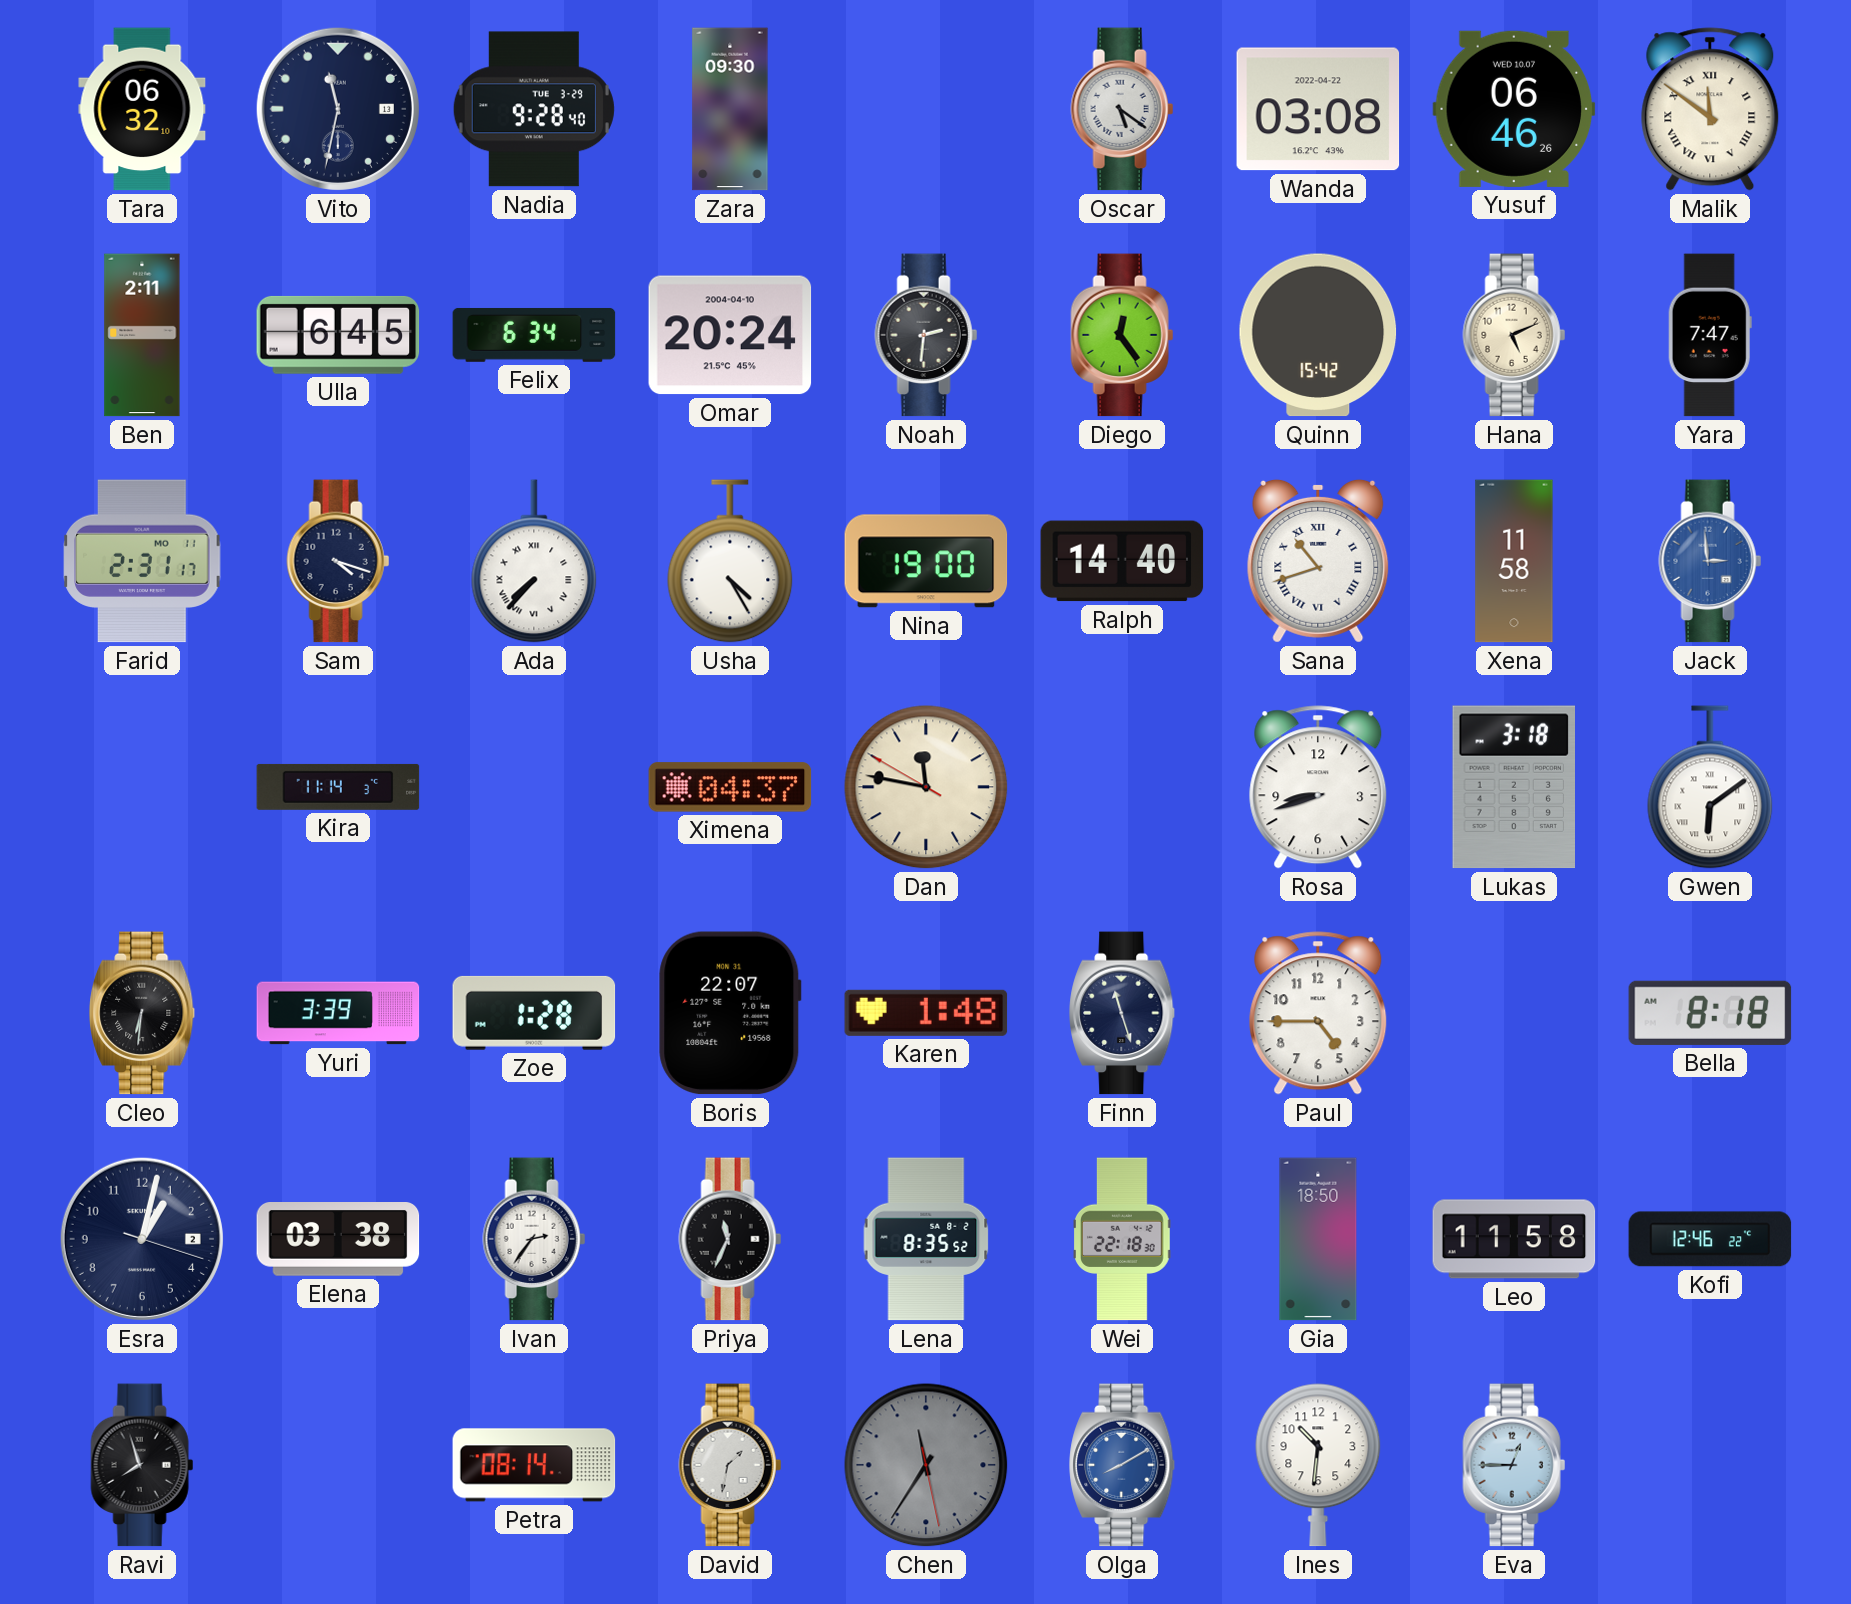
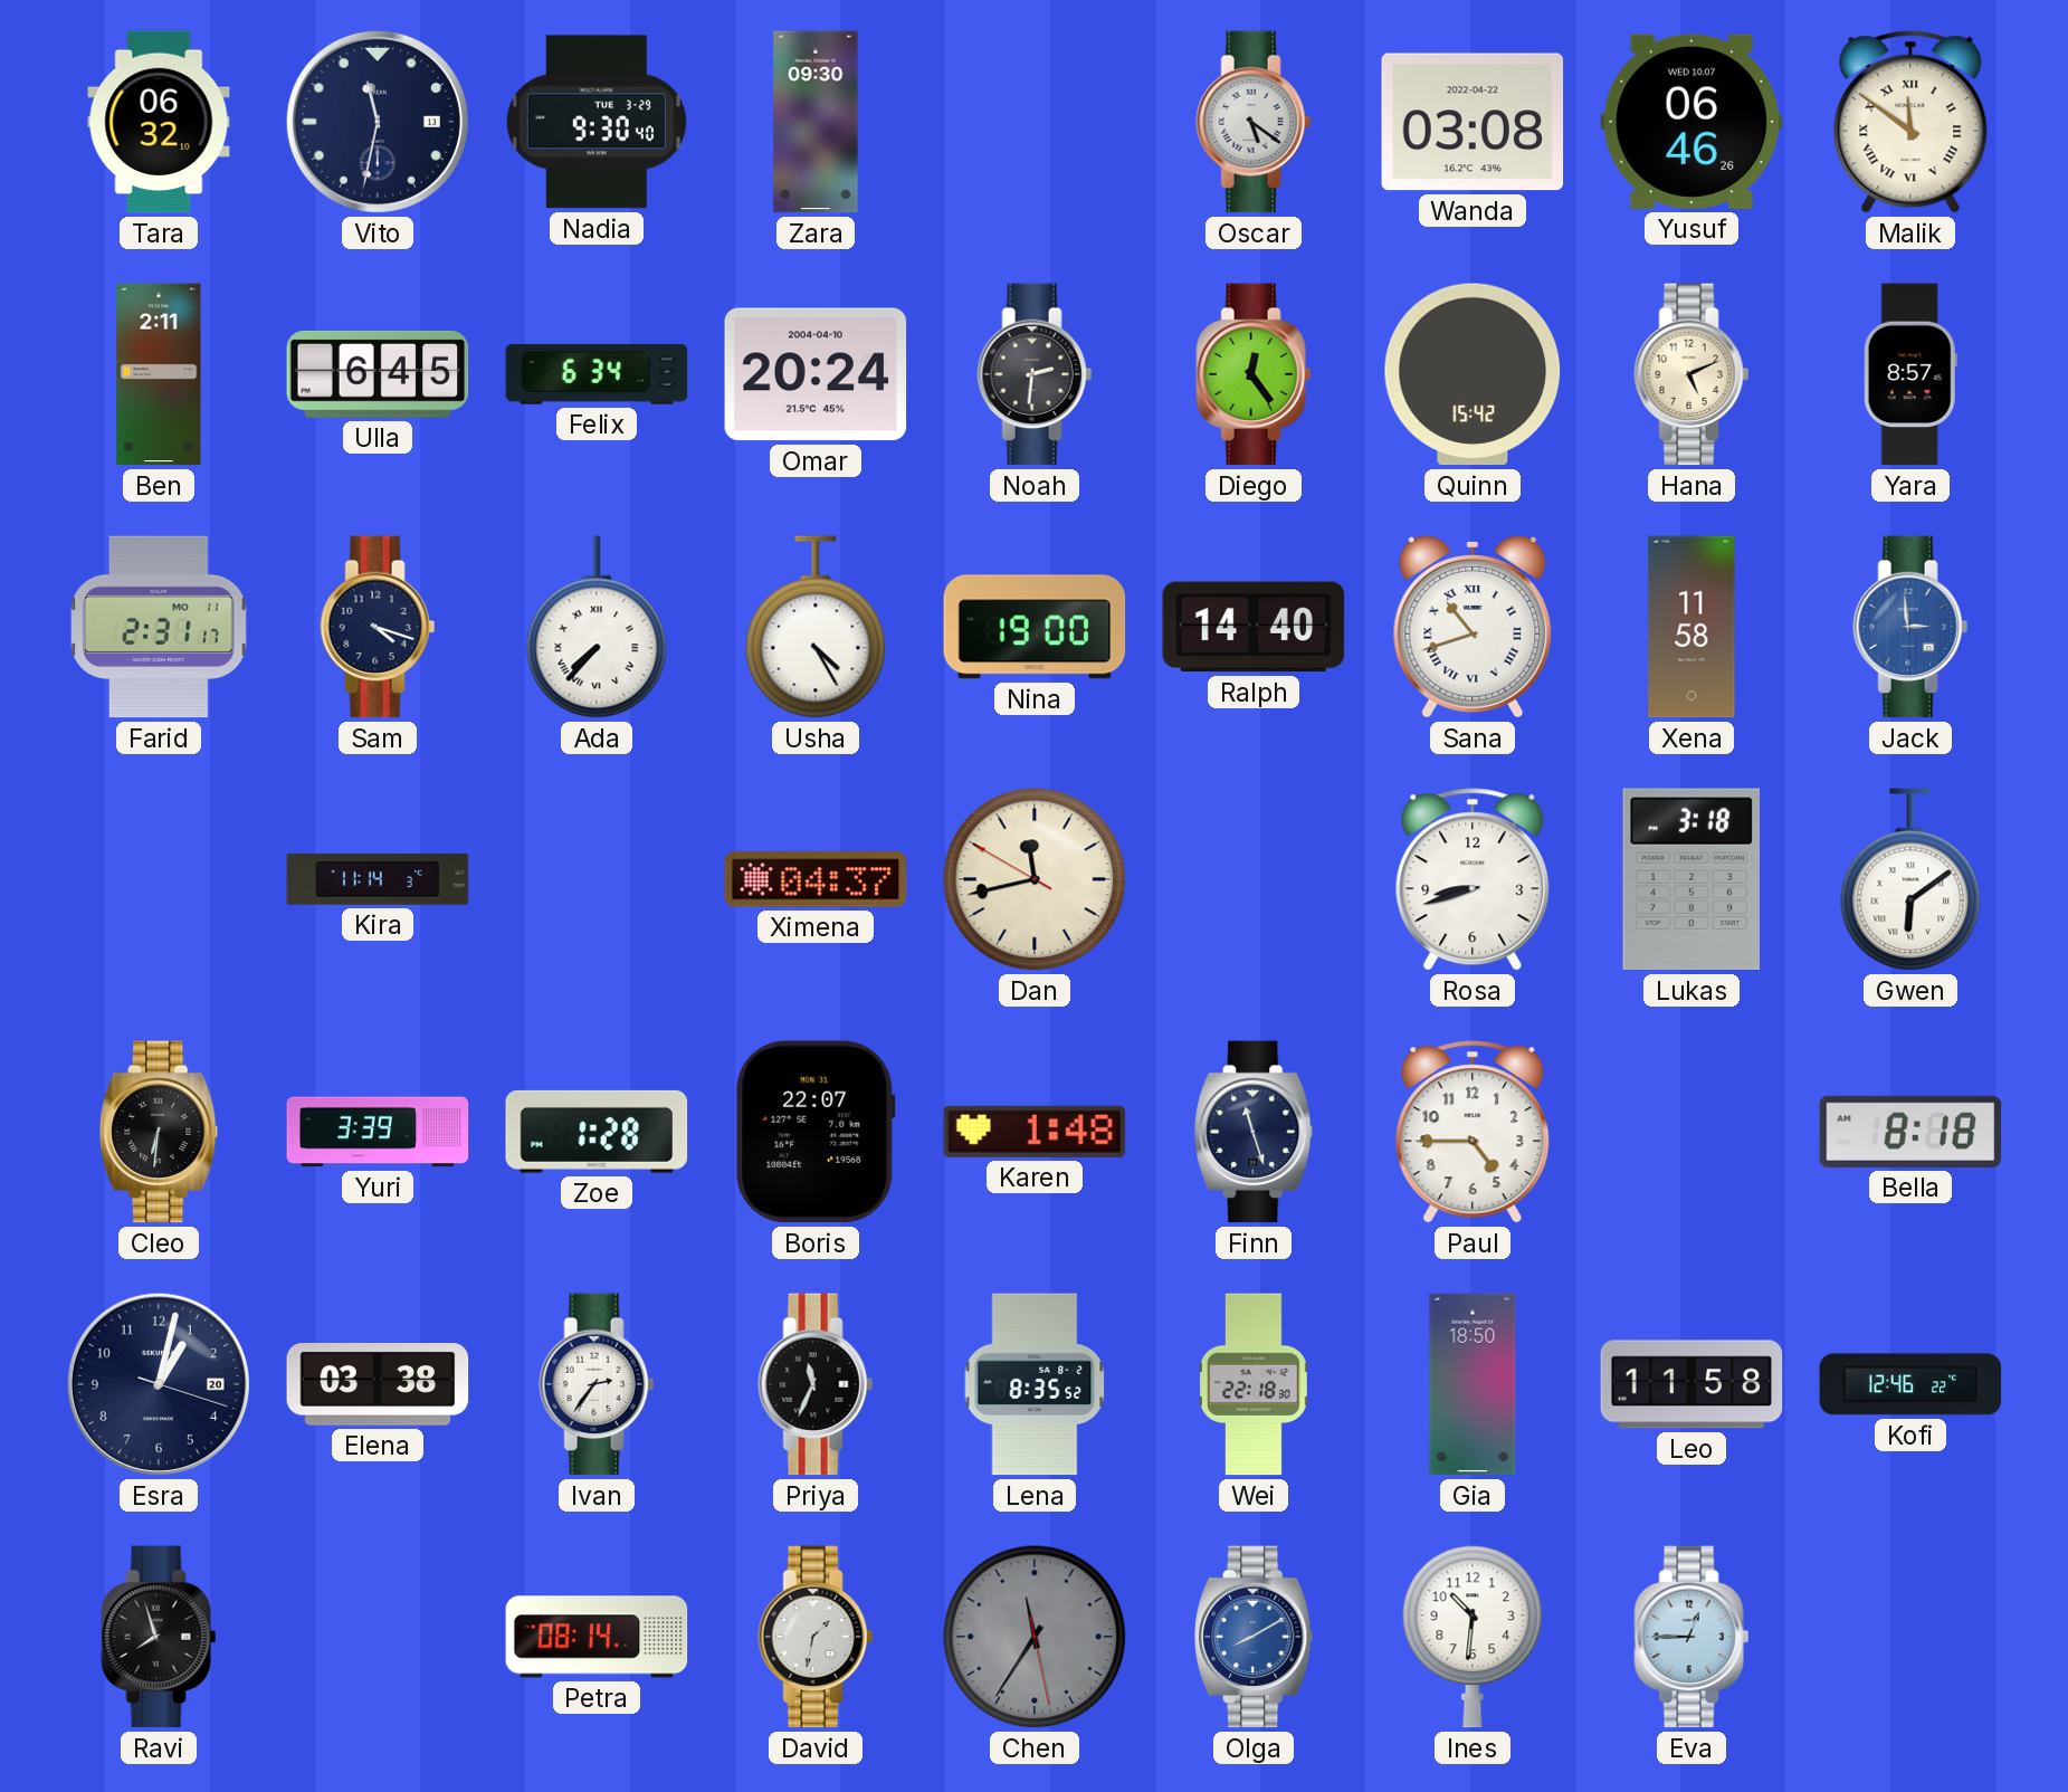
Nadia: 9:28 -> 9:30
Yara: 7:47 -> 8:57
Dan: 11:46 -> 11:42
Esra date: 2 -> 20
